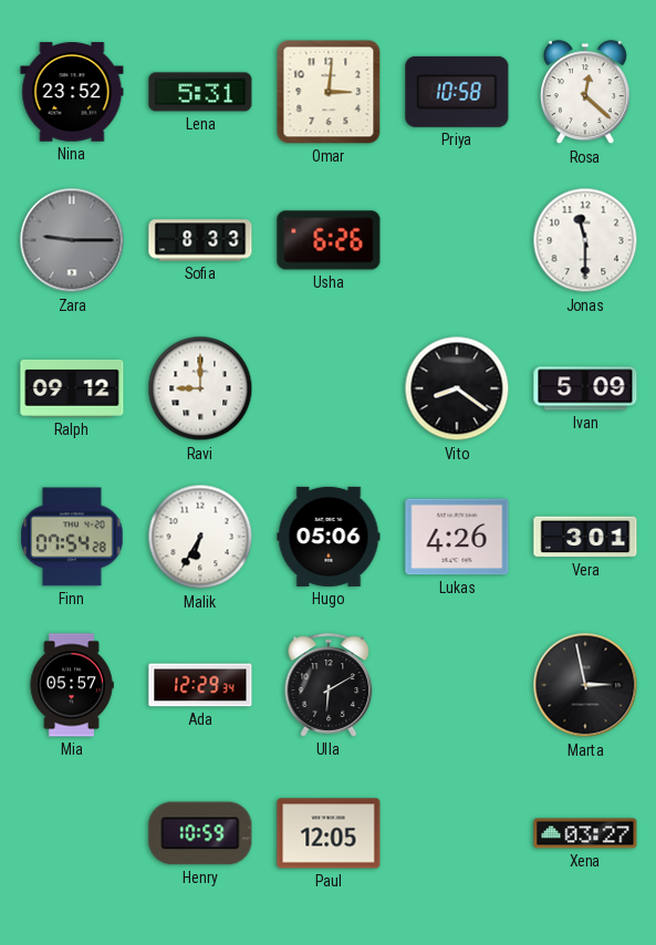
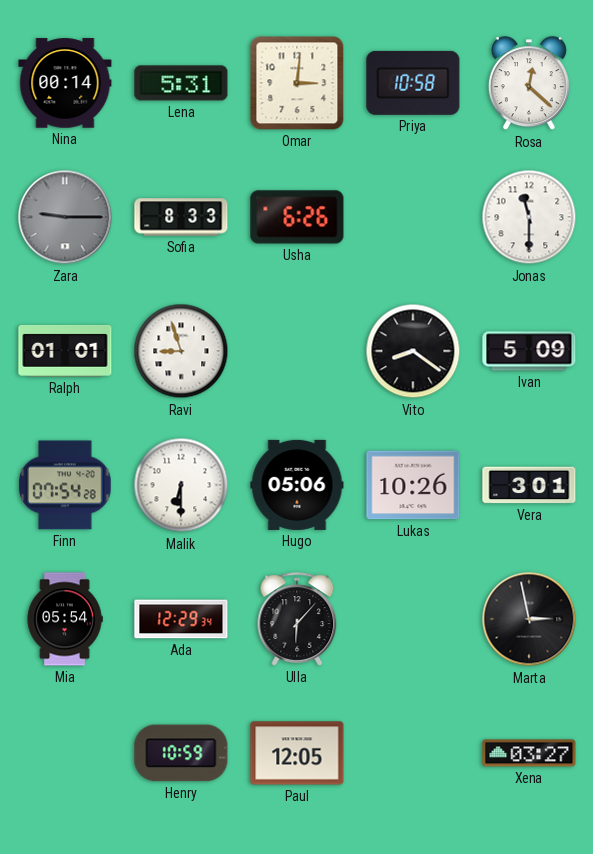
Nina: 23:52 -> 00:14
Ralph: 09:12 -> 01:01
Ravi: 9:00 -> 8:57
Malik: 6:35 -> 6:30
Lukas: 4:26 -> 10:26
Mia: 05:57 -> 05:54
Ulla: 6:10 -> 6:07
